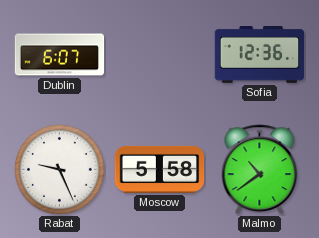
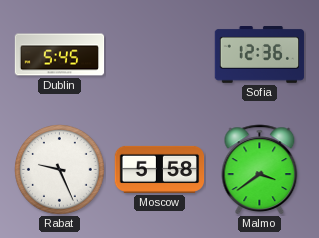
Dublin: 6:07 -> 5:45
Malmo: 10:39 -> 3:39
